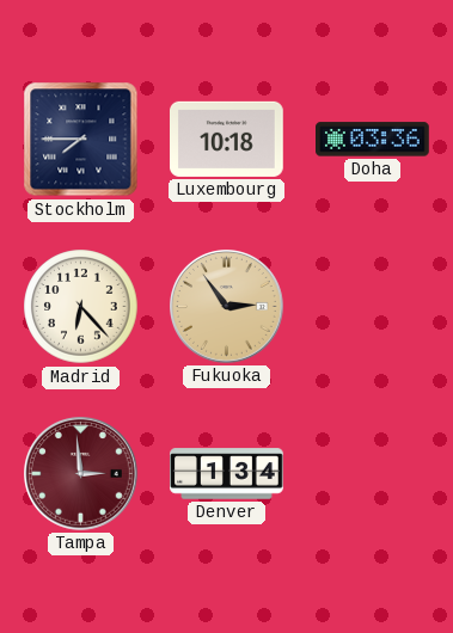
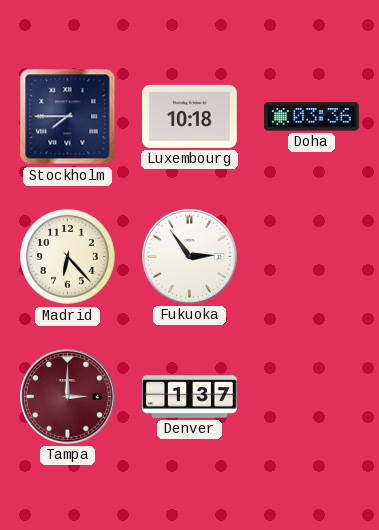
Fukuoka dial: champagne -> white
Tampa: 2:59 -> 3:00
Denver: 1:34 -> 1:37
